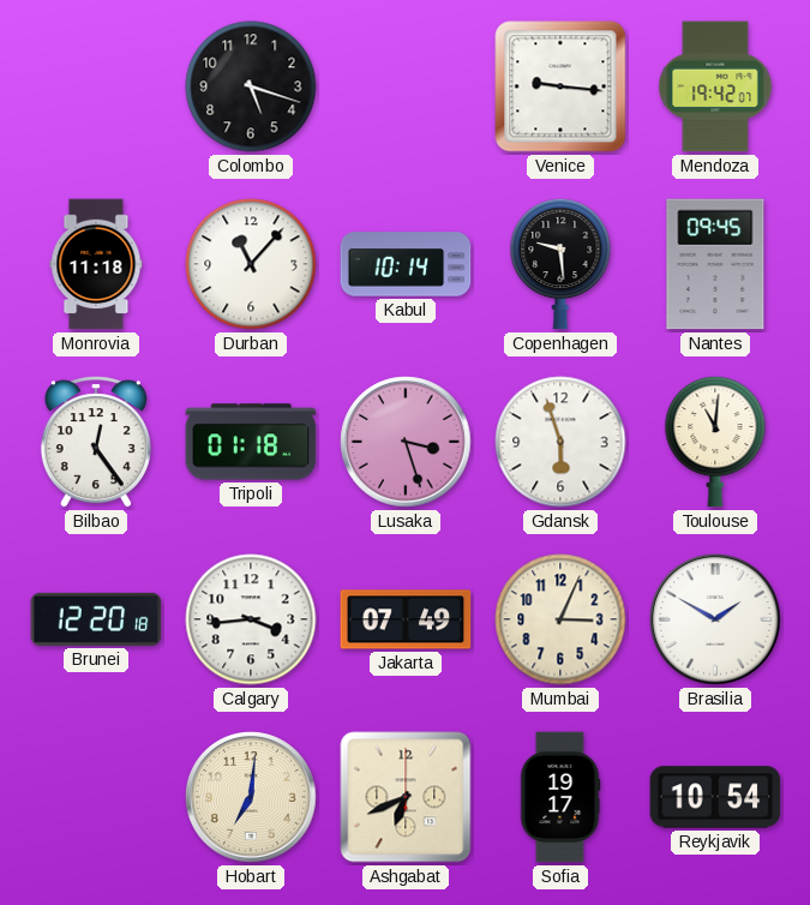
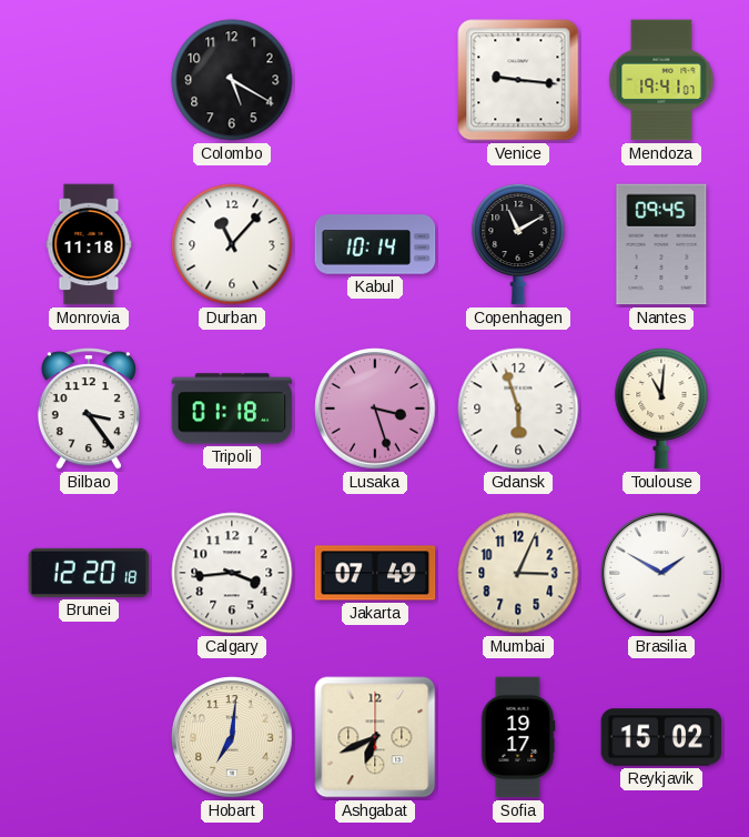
Colombo: 5:18 -> 5:20
Mendoza: 19:42 -> 19:41
Copenhagen: 9:29 -> 11:10
Bilbao: 12:24 -> 3:24
Reykjavik: 10:54 -> 15:02
